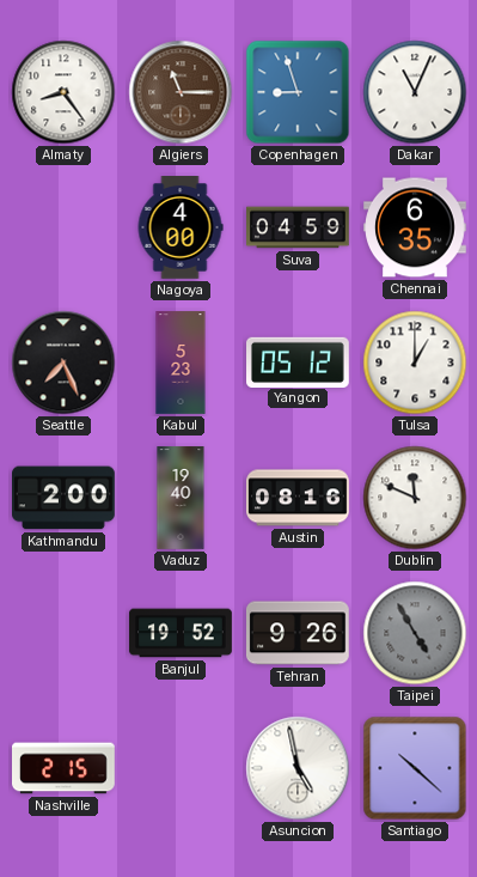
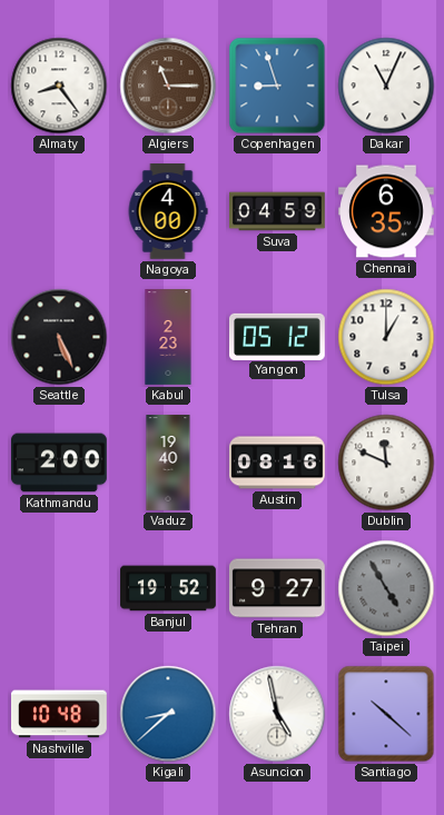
Seattle: 7:26 -> 5:26
Kabul: 5:23 -> 2:23
Tehran: 9:26 -> 9:27
Nashville: 2:15 -> 10:48
Kigali: none -> 8:38
